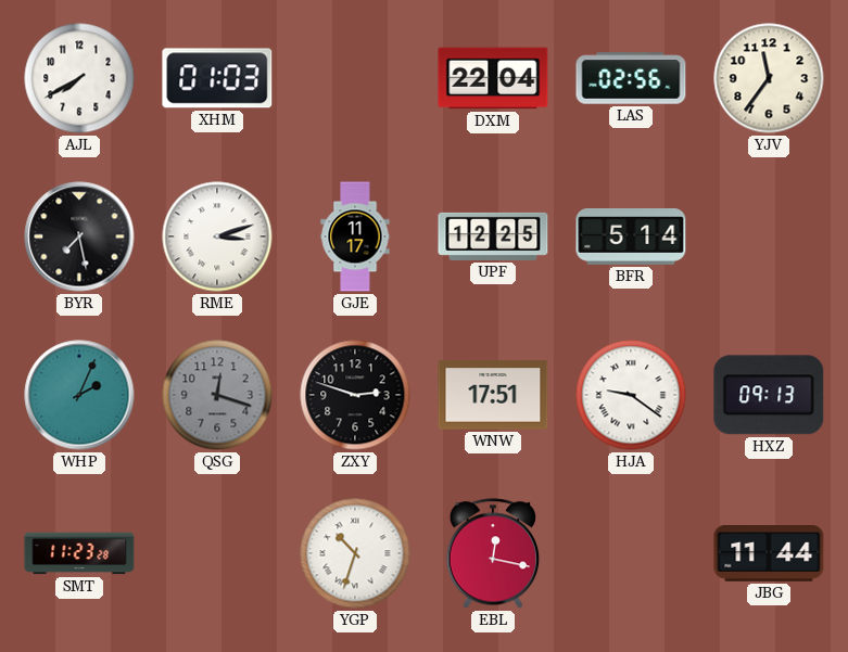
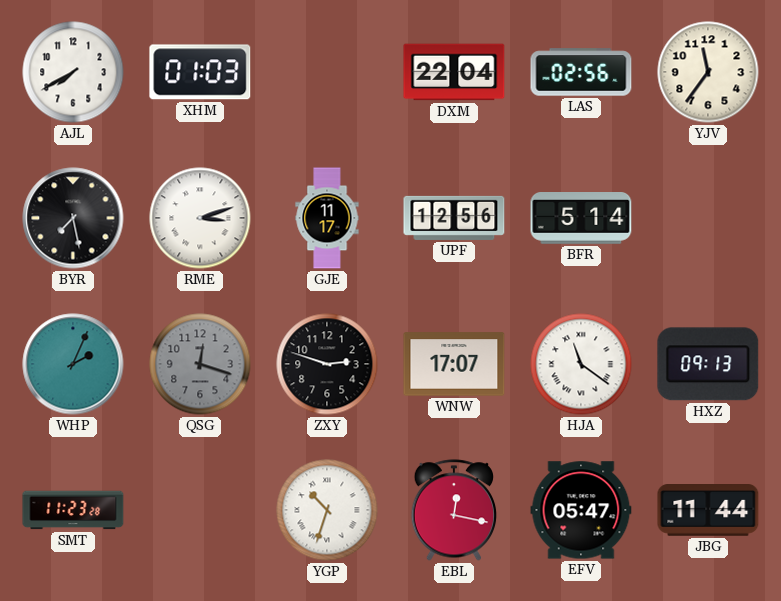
UPF: 12:25 -> 12:56
WNW: 17:51 -> 17:07
HJA: 9:21 -> 11:21
EFV: none -> 05:47
